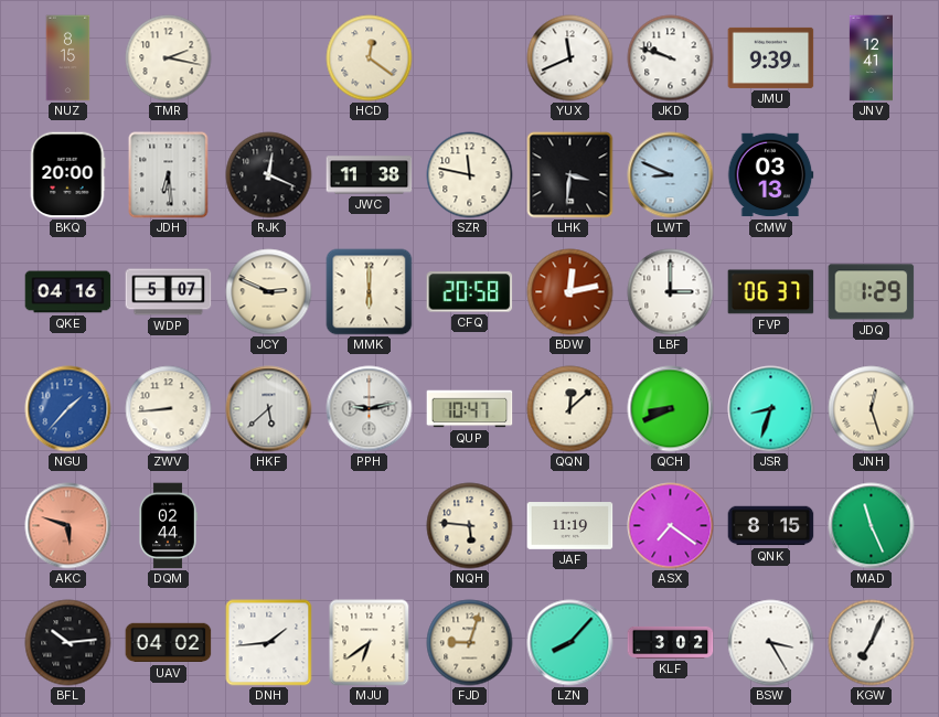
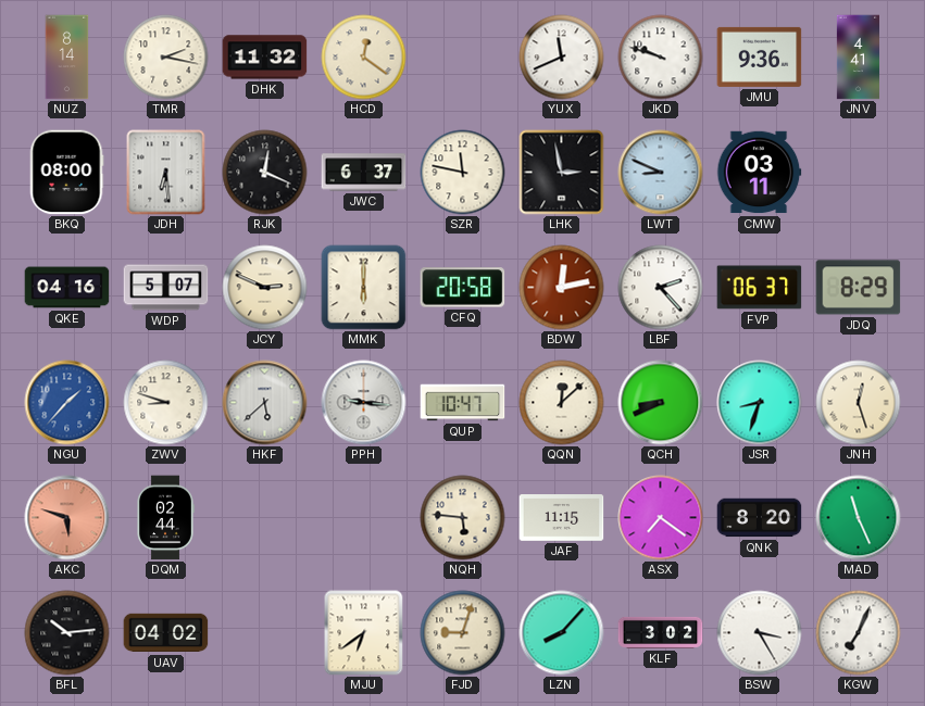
NUZ: 8:15 -> 8:14
DHK: none -> 11:32
JMU: 9:39 -> 9:36
JNV: 12:41 -> 4:41
BKQ: 20:00 -> 08:00
JWC: 11:38 -> 6:37
LHK: 3:31 -> 2:58
CMW: 03:13 -> 03:11
LBF: 3:00 -> 2:23
JDQ: 1:29 -> 8:29
ZWV: 8:44 -> 8:48
PPH: 9:13 -> 9:16
JAF: 11:19 -> 11:15
QNK: 8:15 -> 8:20
DNH: 1:44 -> none
